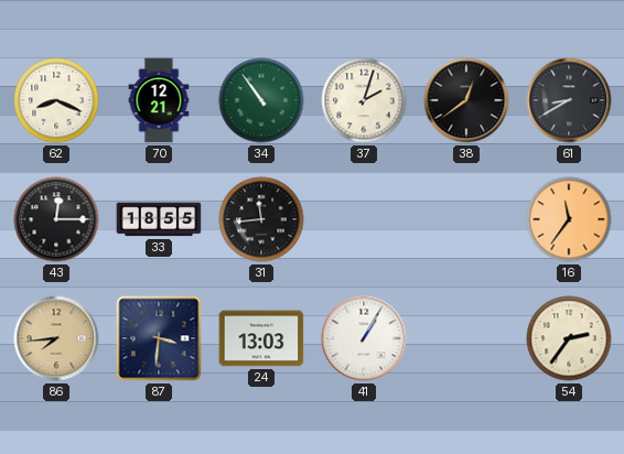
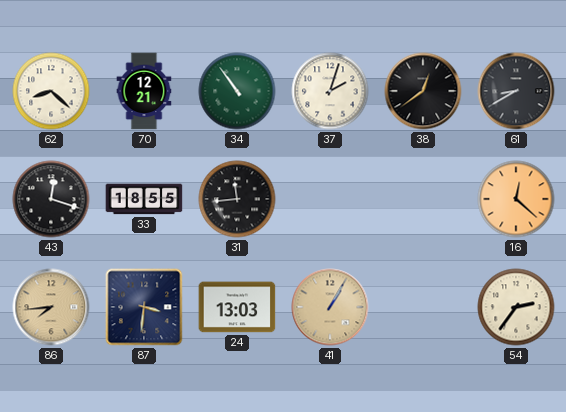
62: 8:19 -> 8:22
43: 12:15 -> 12:18
16: 11:36 -> 12:22
41 dial: white -> champagne
